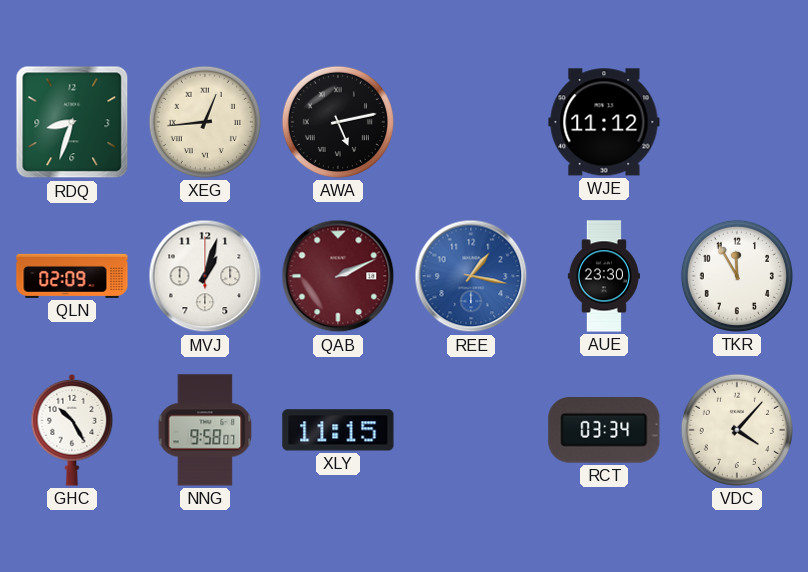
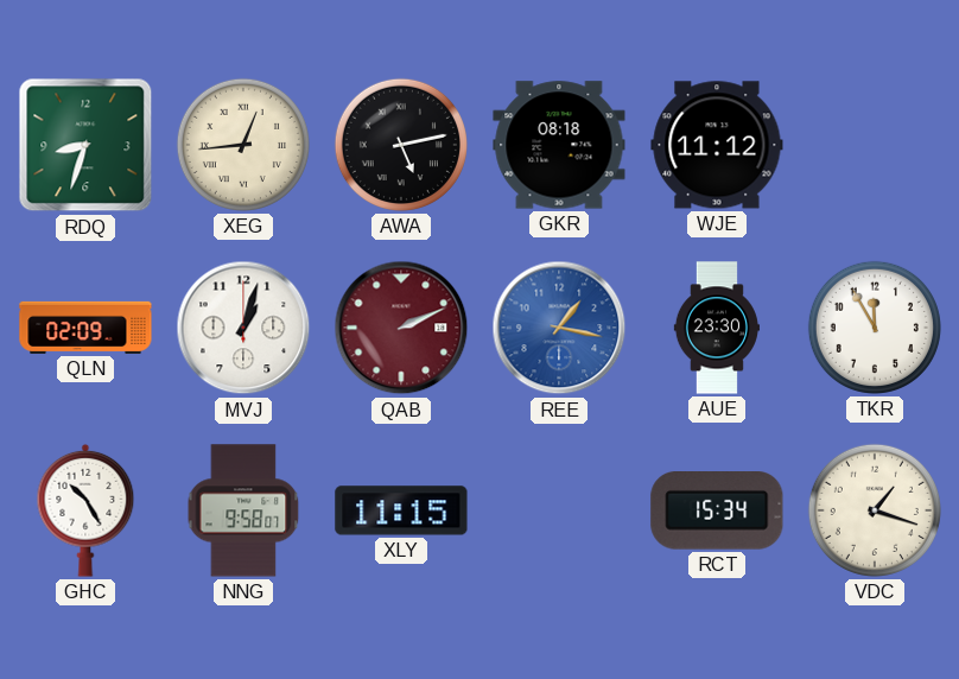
GKR: none -> 08:18
RCT: 03:34 -> 15:34
VDC: 4:07 -> 1:18
